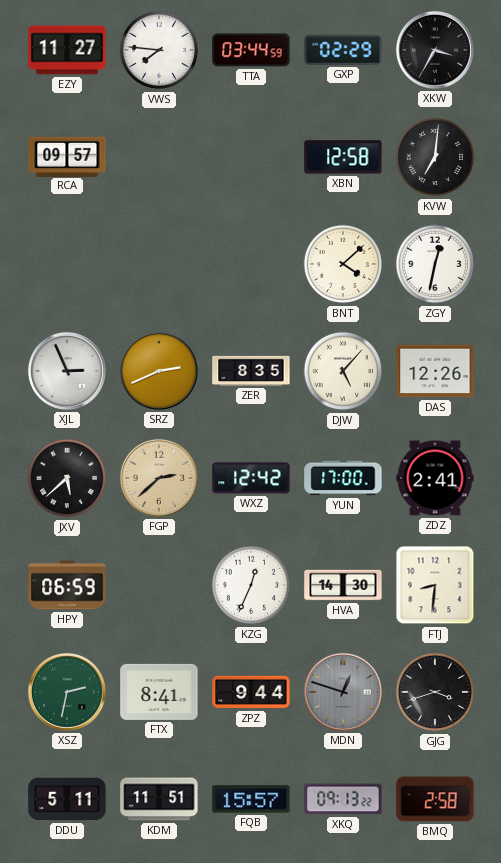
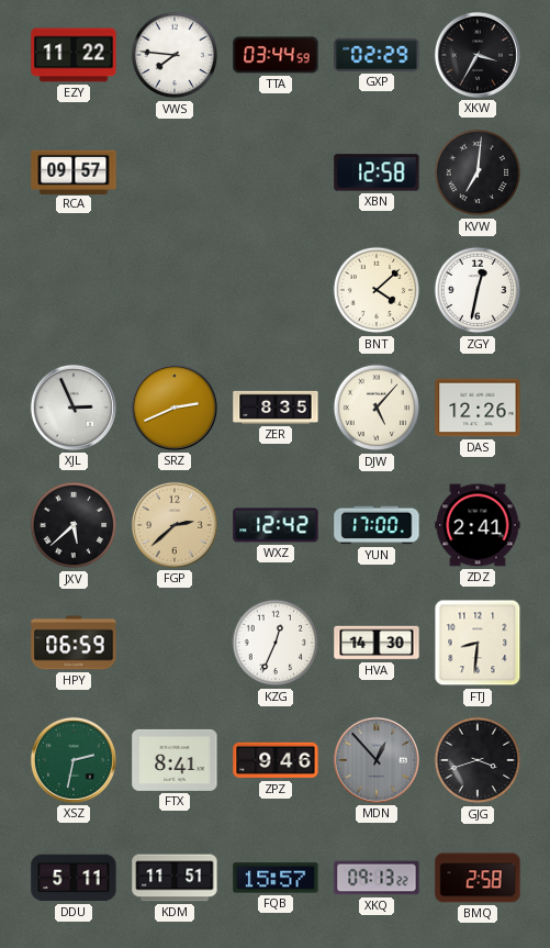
EZY: 11:27 -> 11:22
ZPZ: 9:44 -> 9:46
MDN: 12:48 -> 12:53
